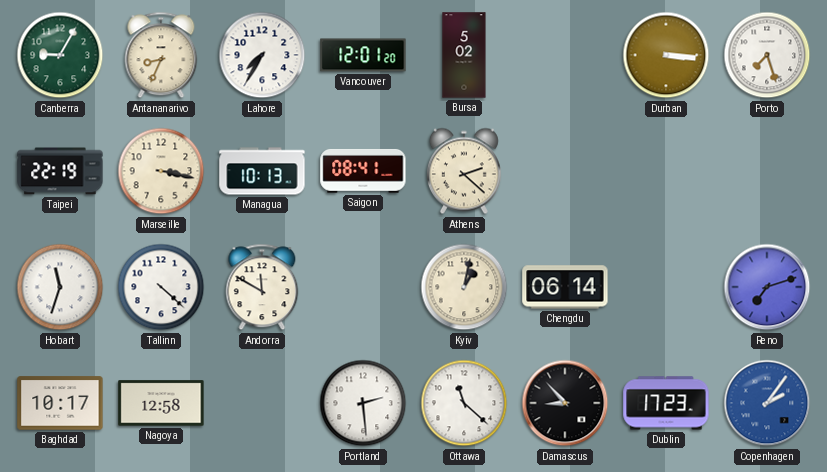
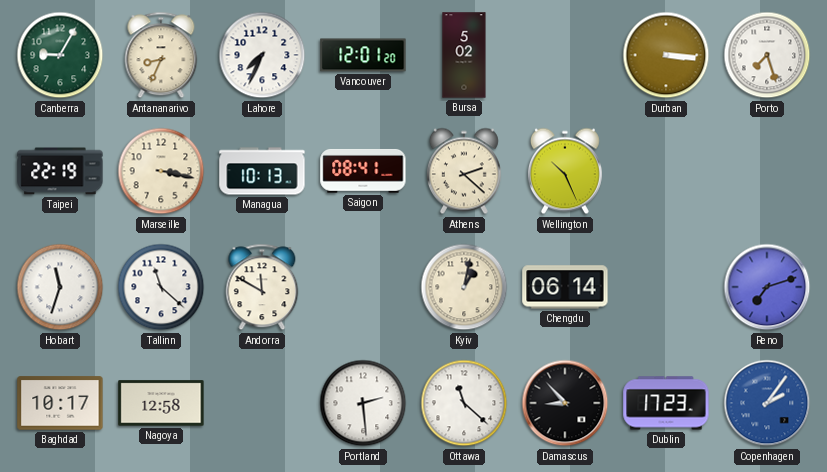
Lahore: 7:35 -> 7:34
Wellington: none -> 10:26
Tallinn: 4:22 -> 11:22
